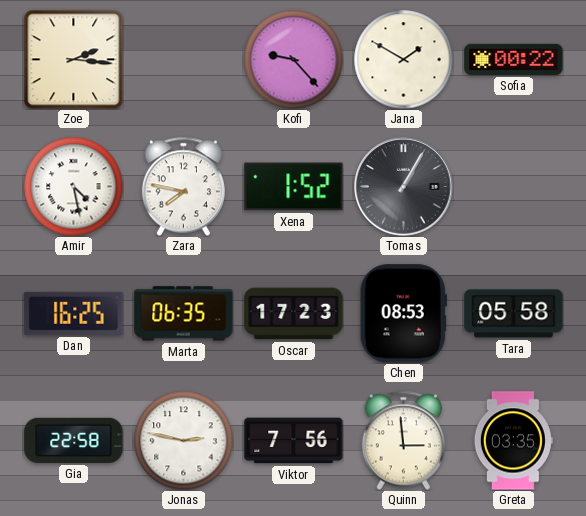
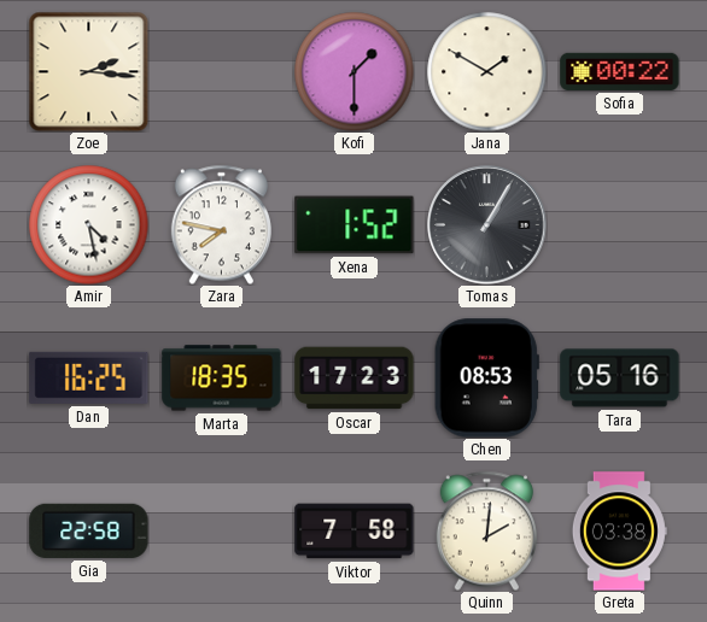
Kofi: 9:23 -> 1:30
Marta: 06:35 -> 18:35
Tara: 05:58 -> 05:16
Jonas: 2:47 -> none
Viktor: 7:56 -> 7:58
Quinn: 2:59 -> 2:01
Greta: 03:35 -> 03:38
